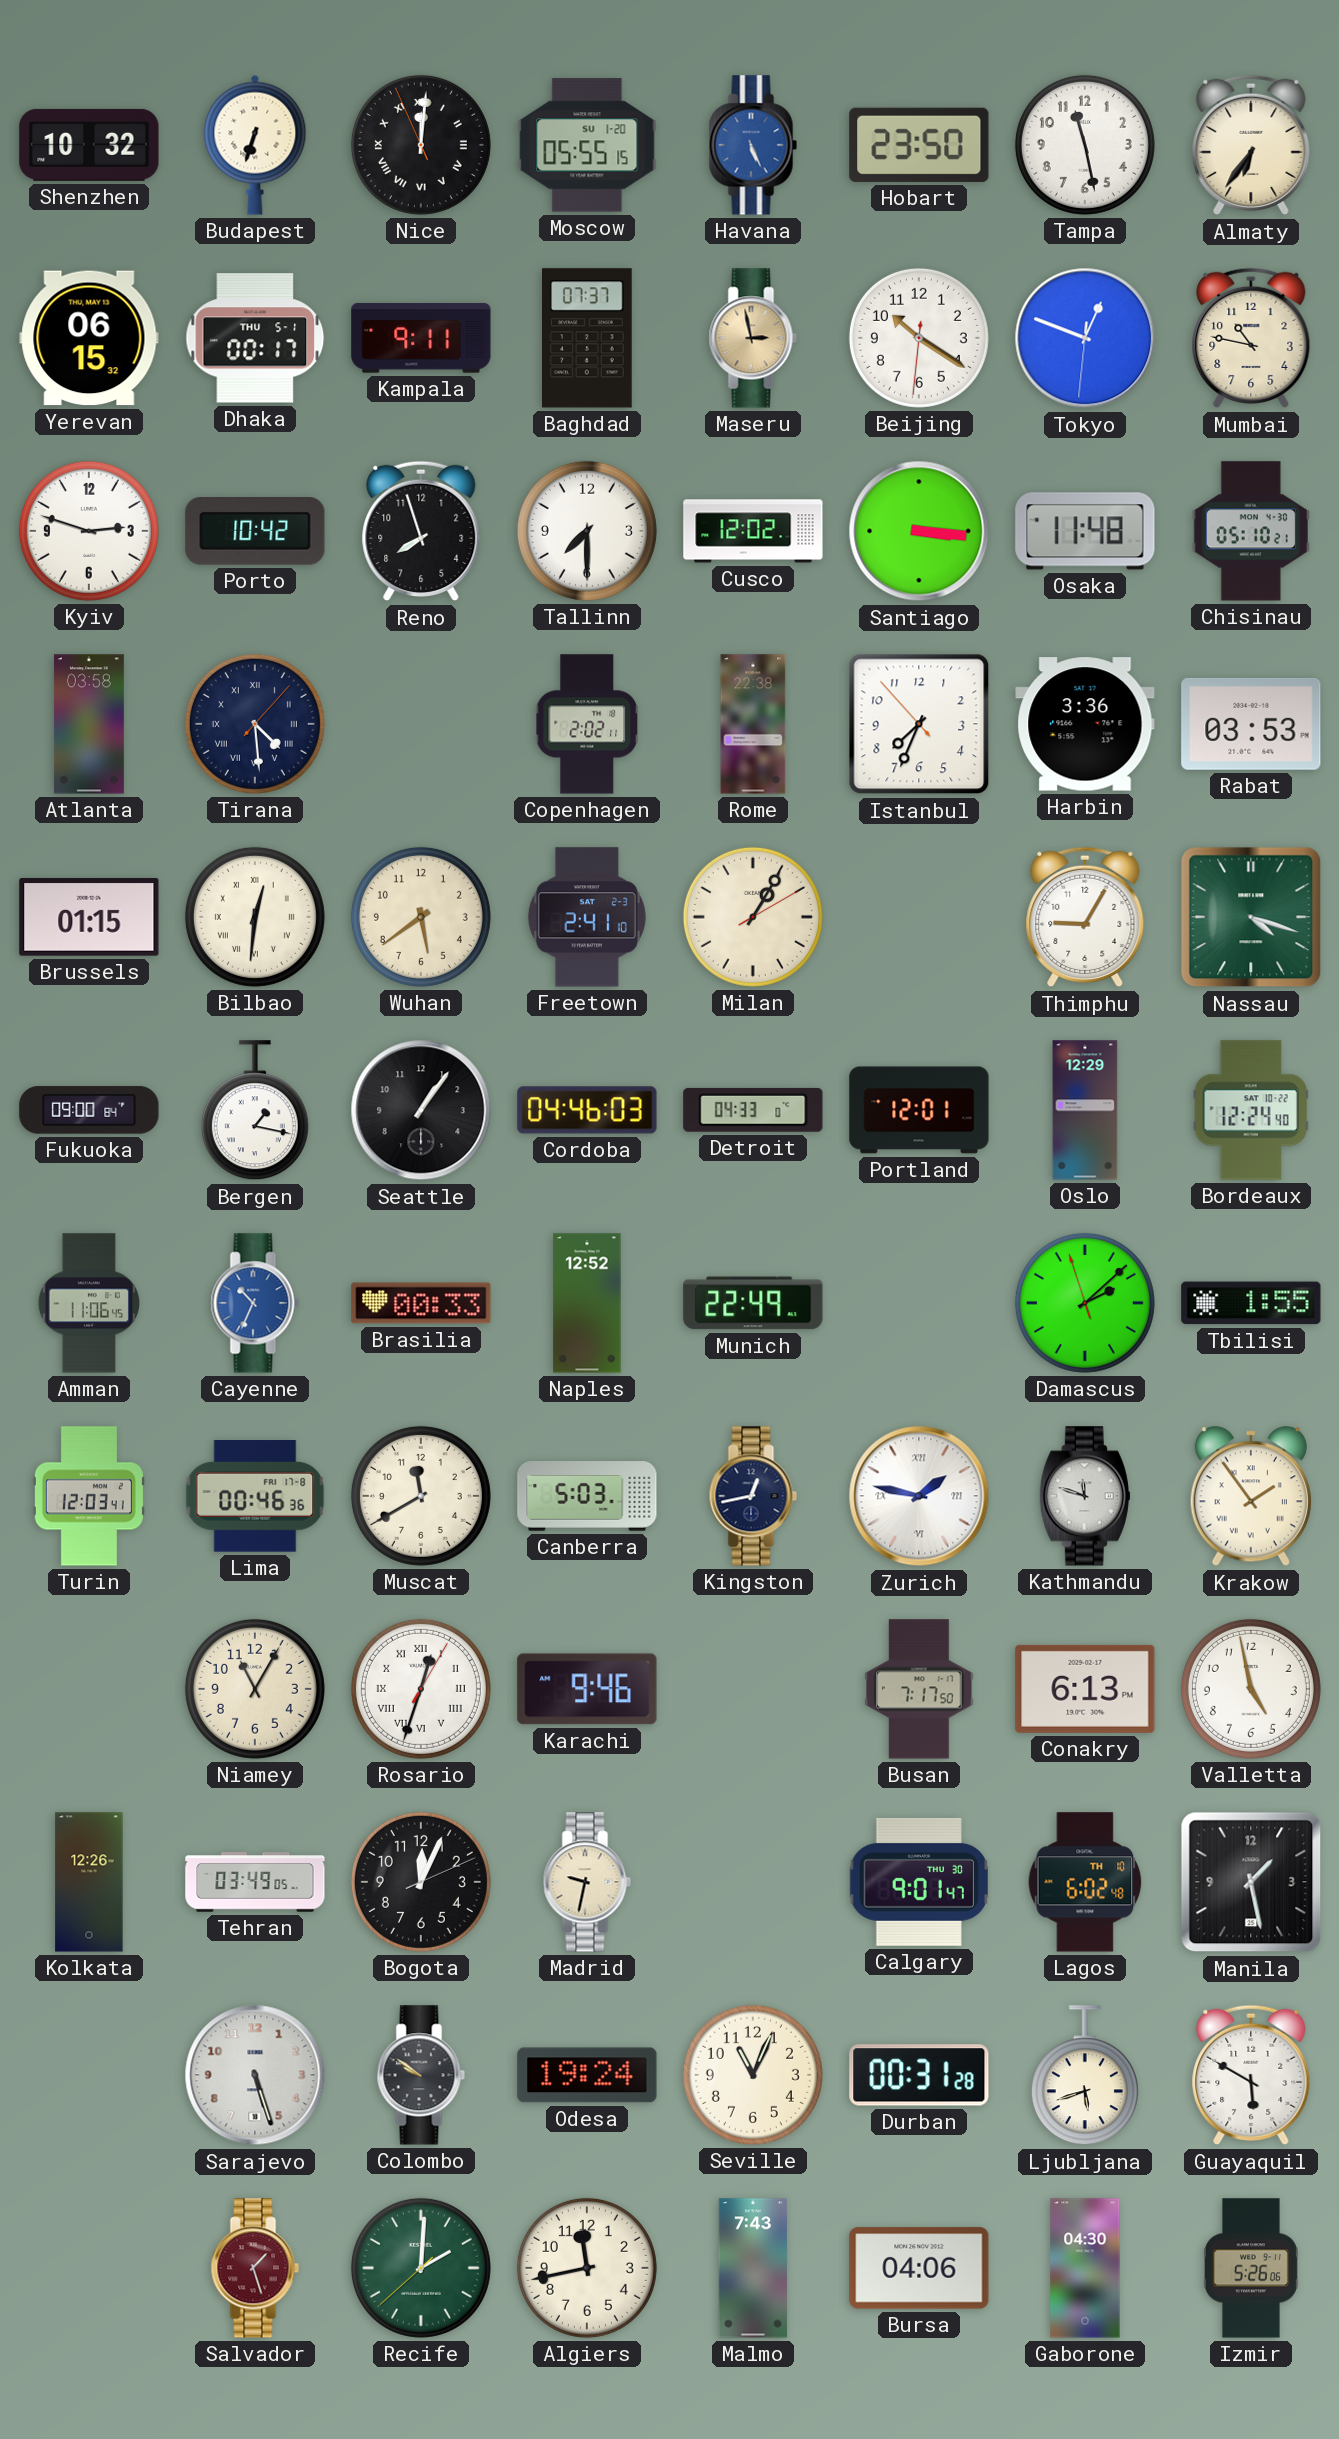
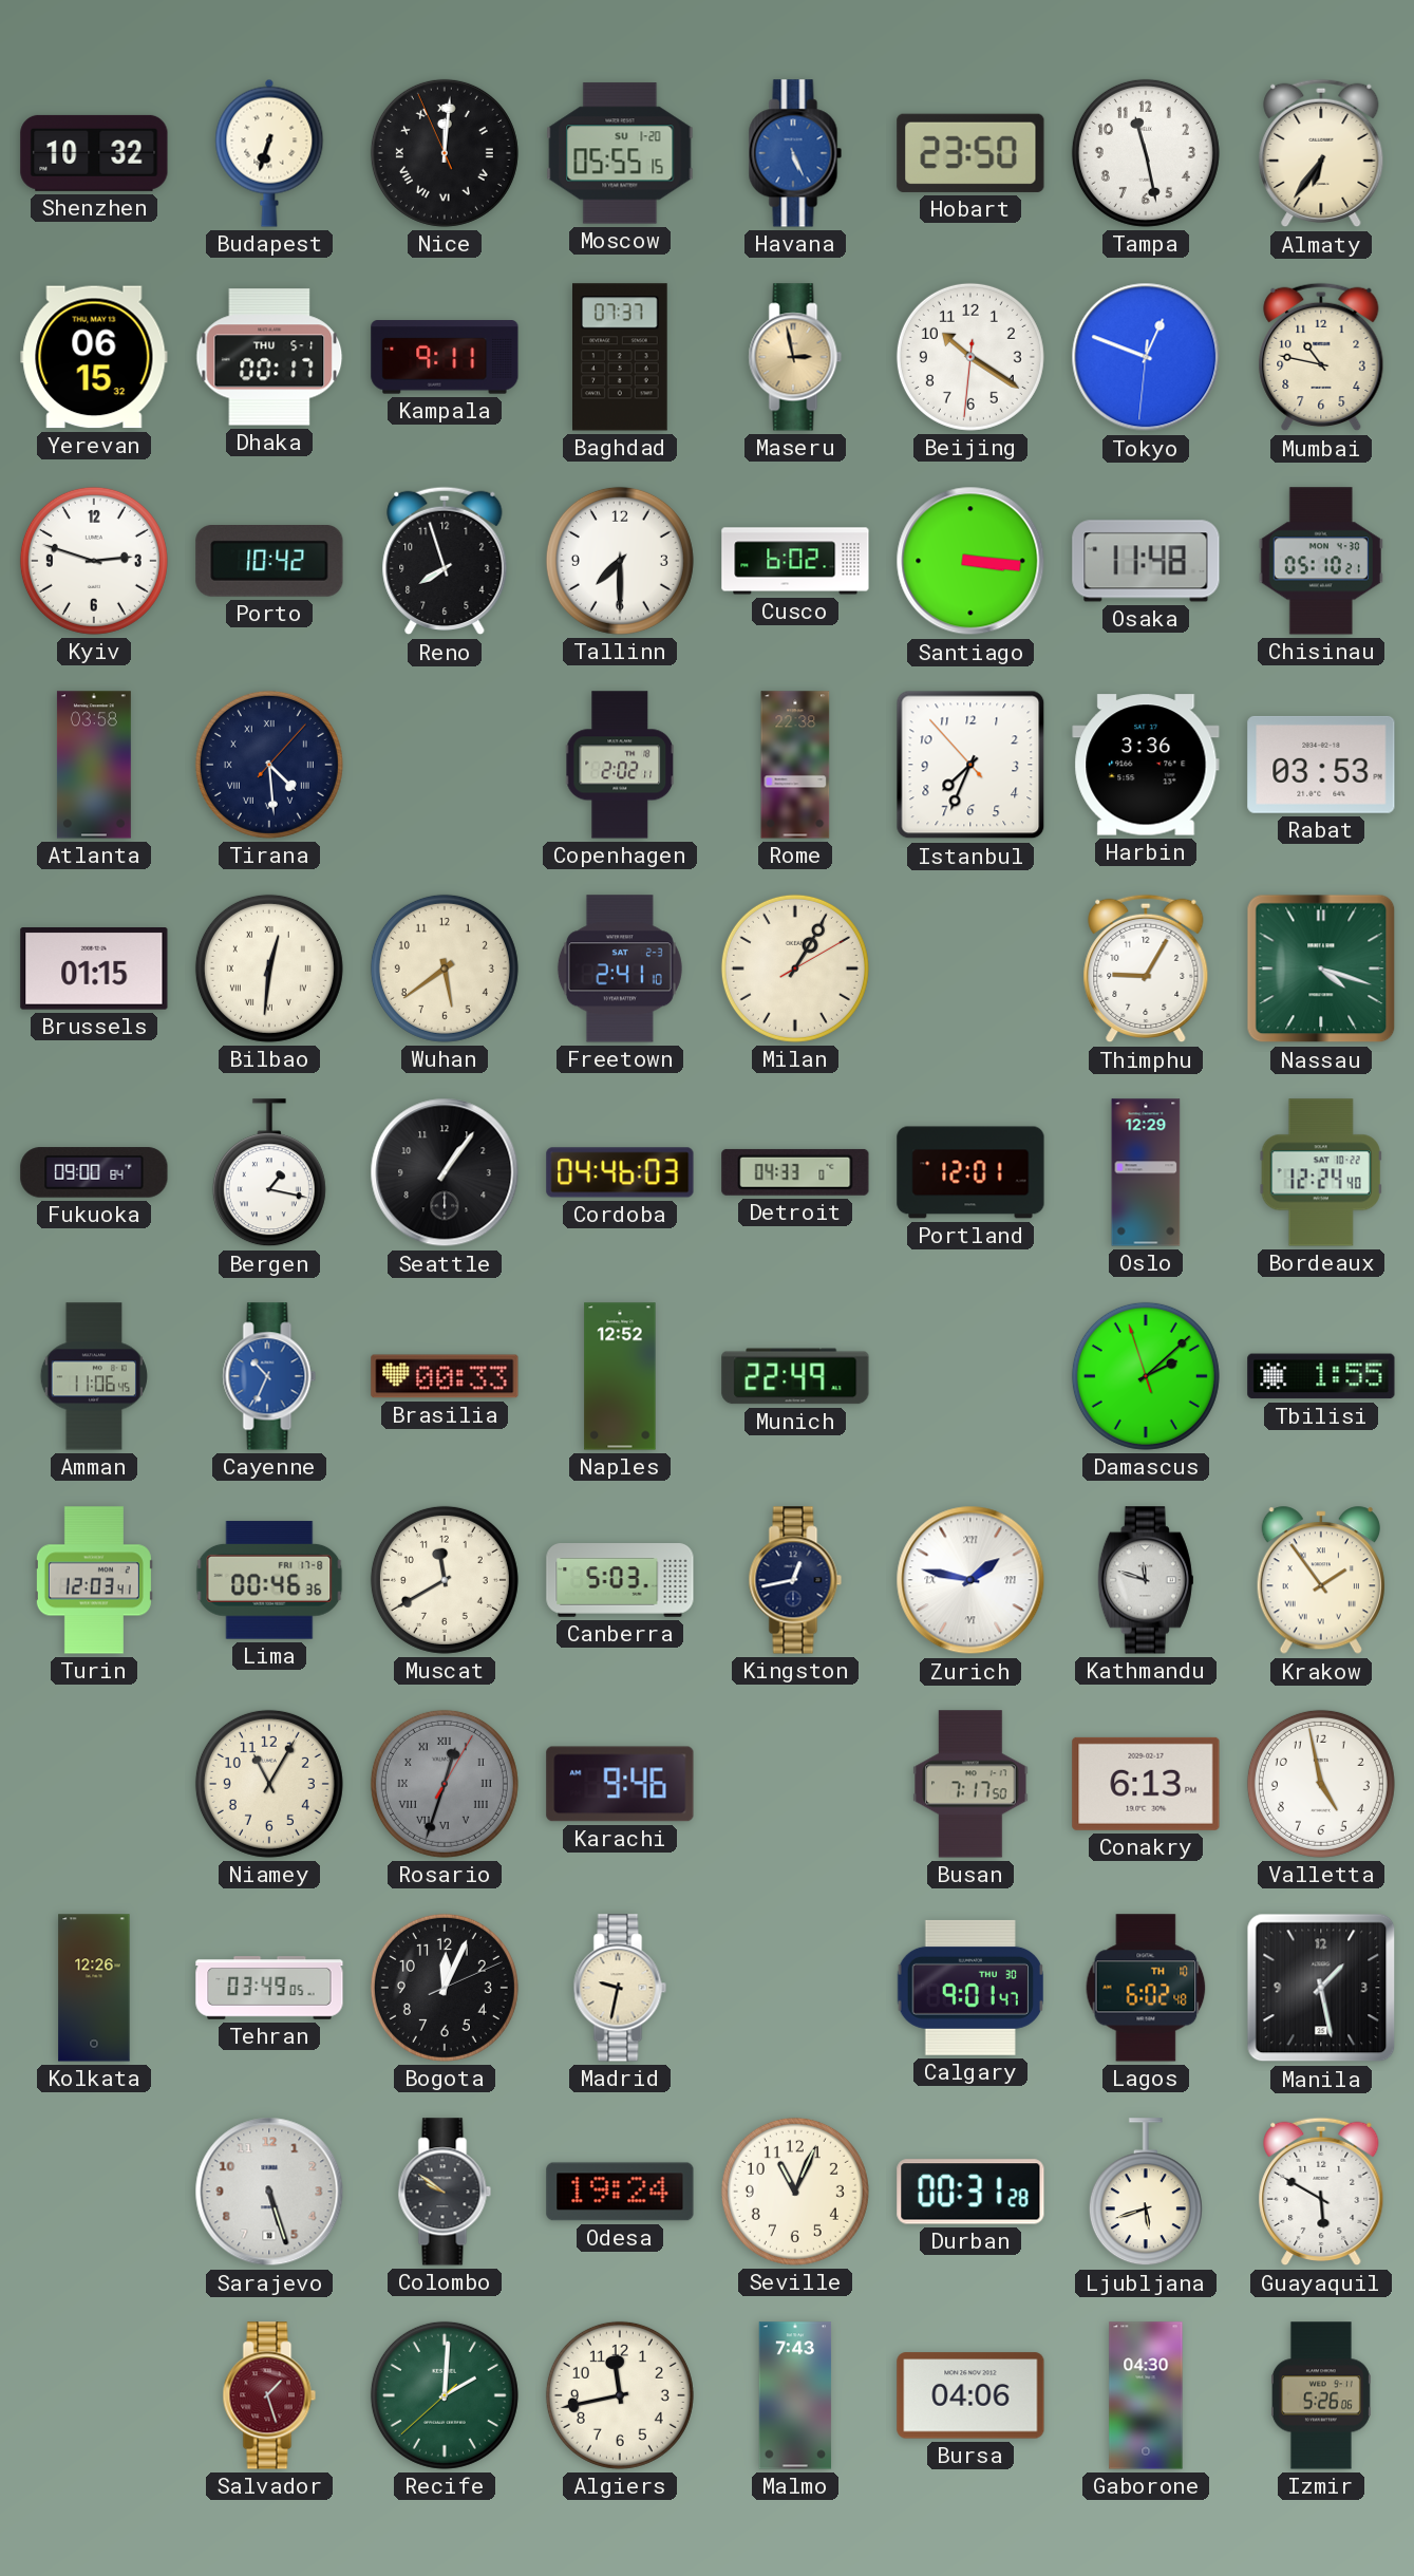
Cusco: 12:02 -> 6:02
Rosario dial: white -> grey
